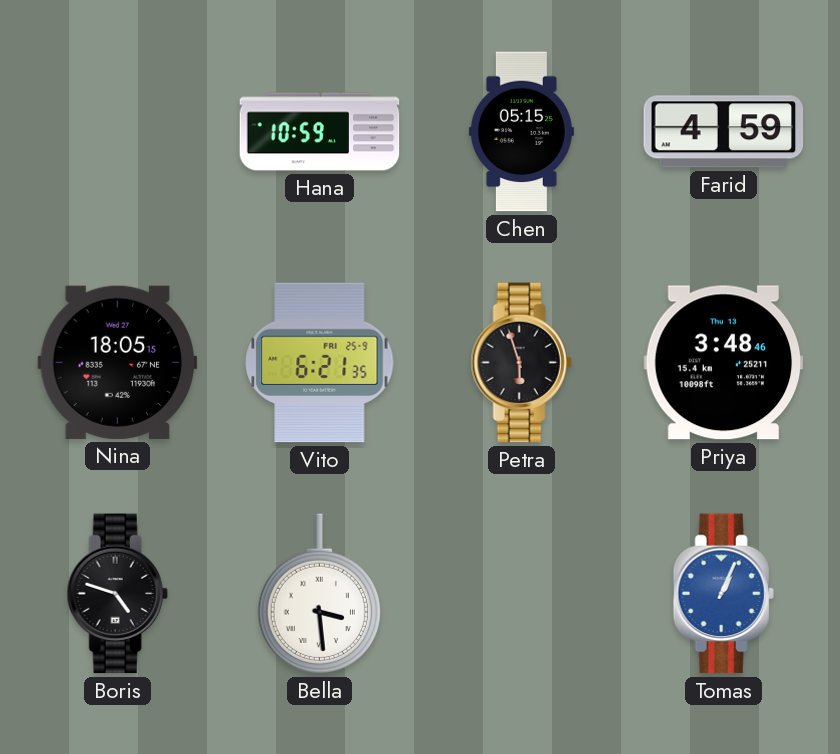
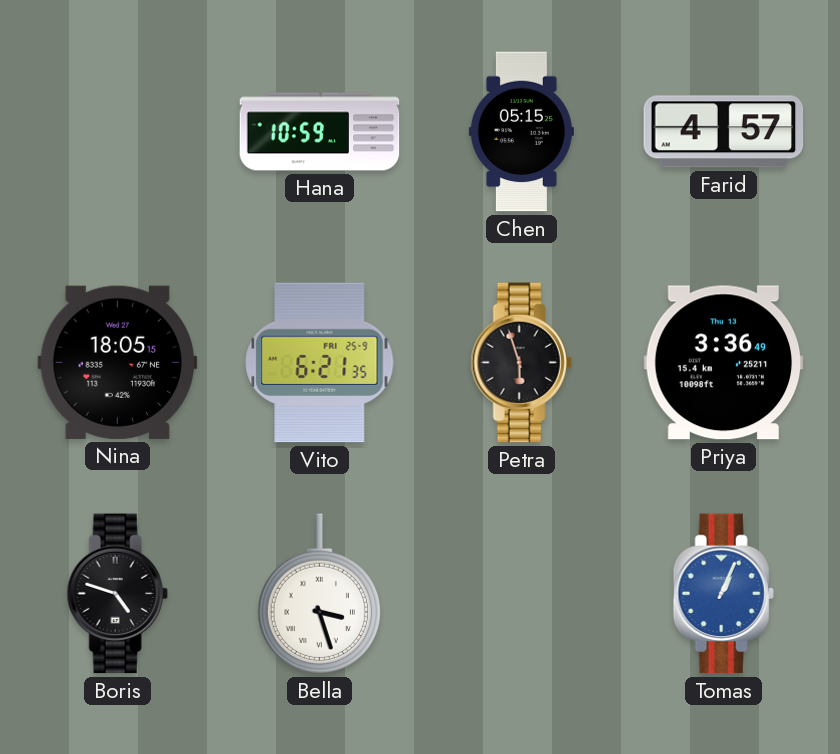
Farid: 4:59 -> 4:57
Priya: 3:48 -> 3:36
Bella: 3:29 -> 3:27
